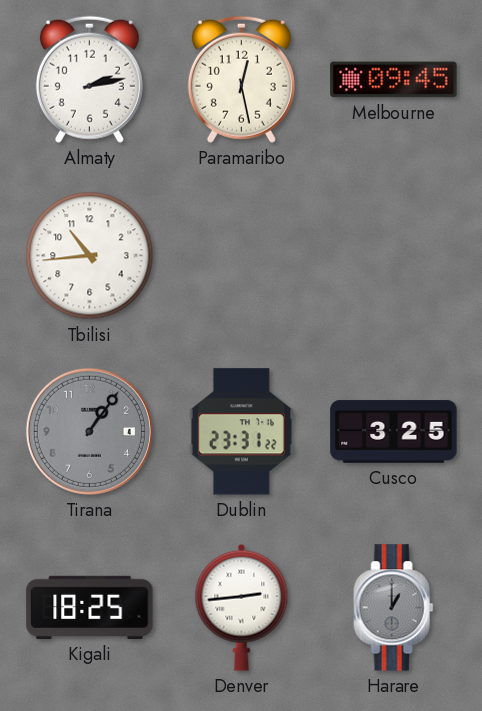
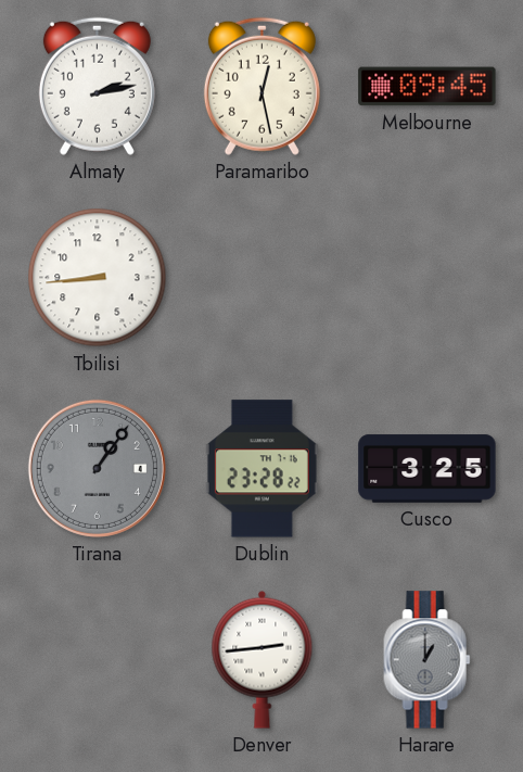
Tbilisi: 10:44 -> 8:44
Dublin: 23:31 -> 23:28
Kigali: 18:25 -> none
